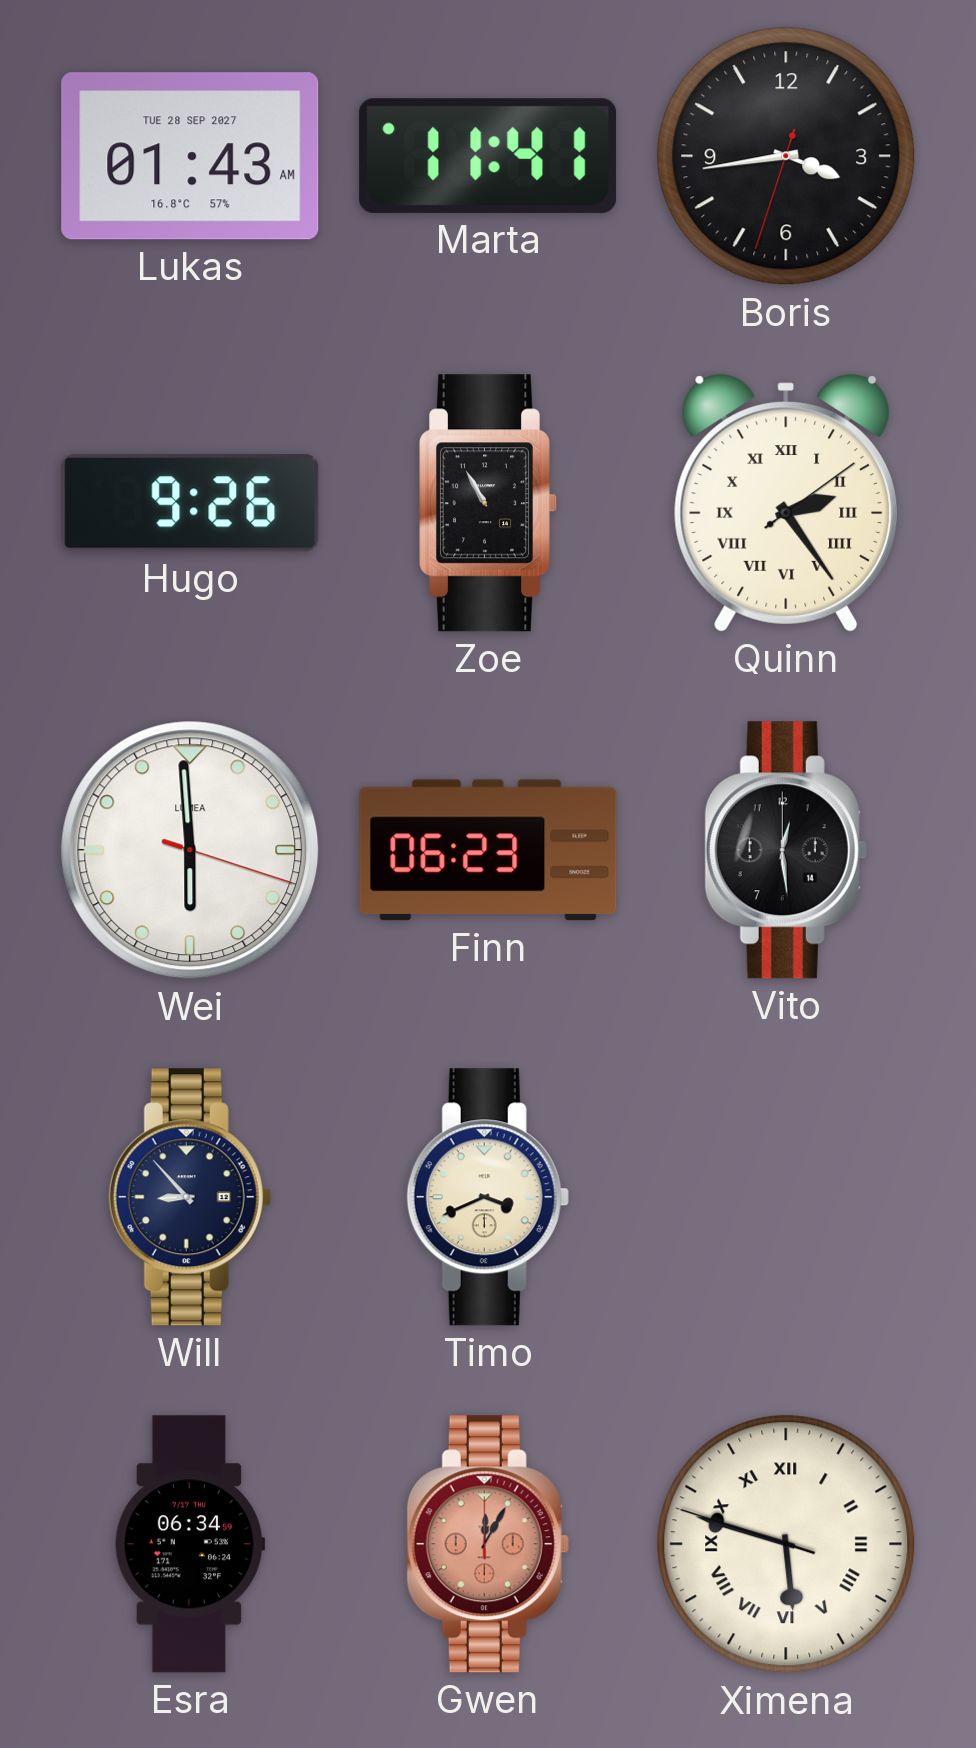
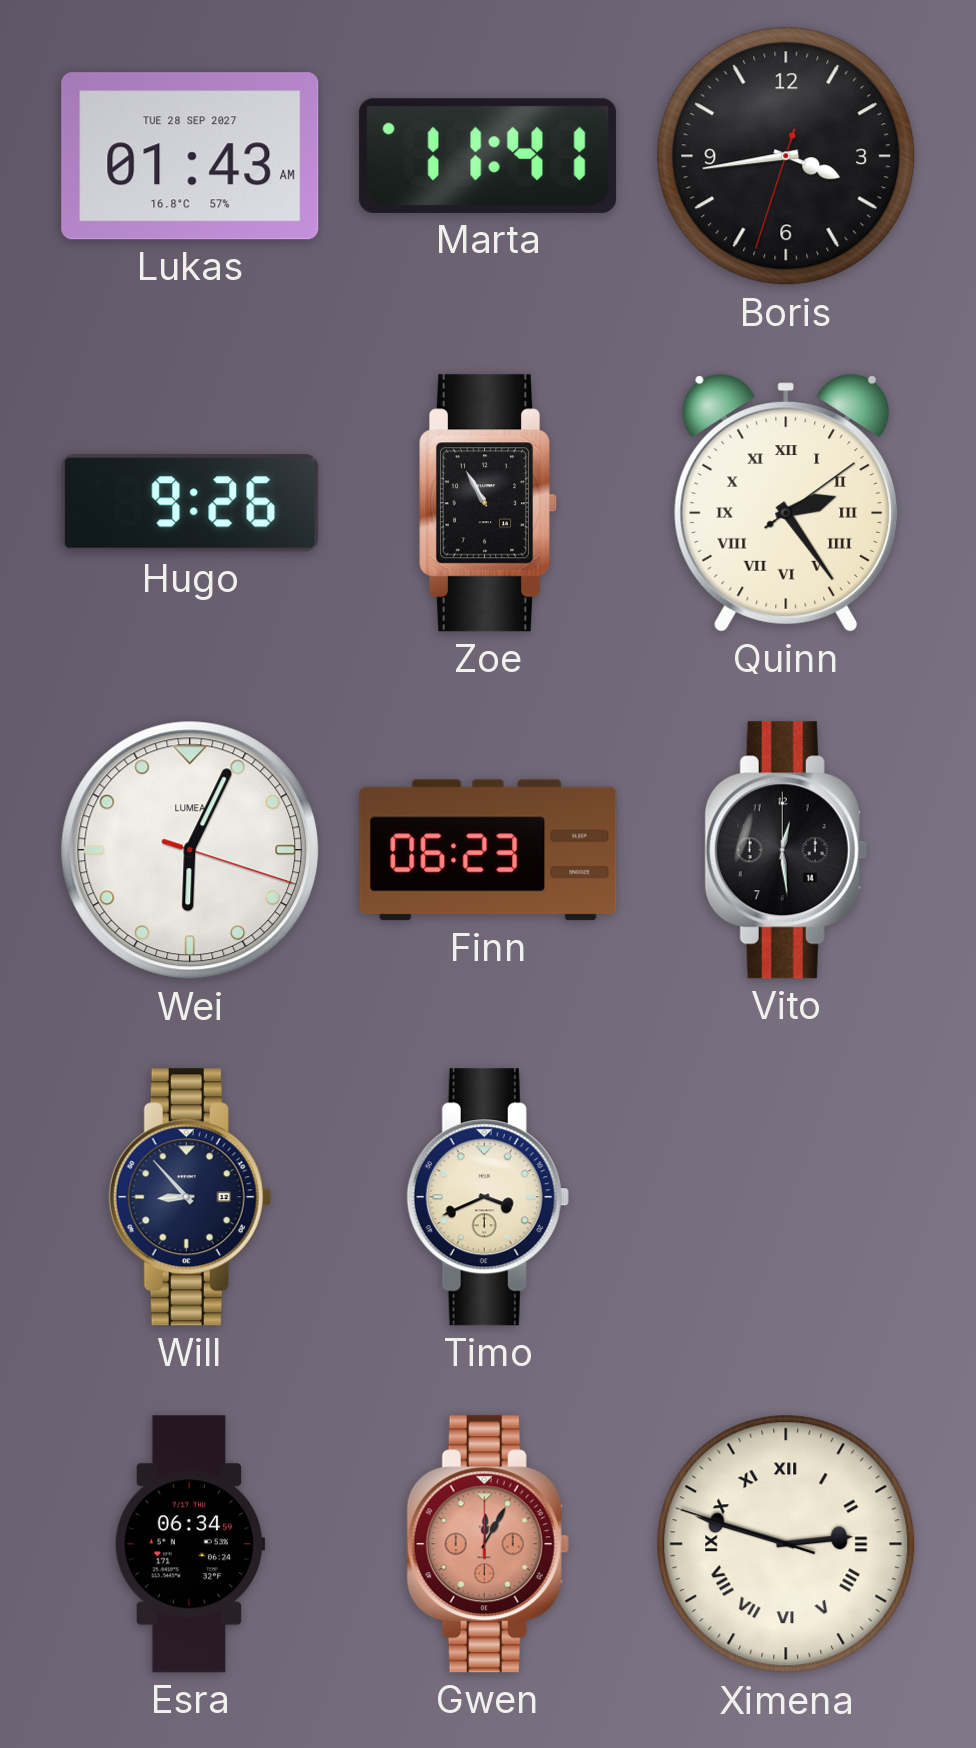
Wei: 5:59 -> 6:04
Ximena: 5:47 -> 2:47
